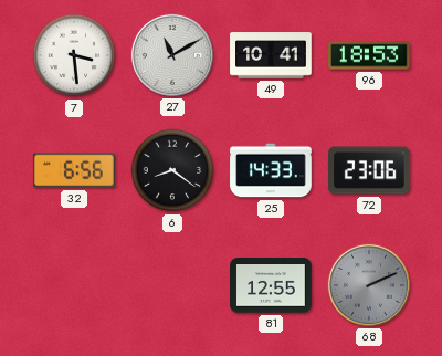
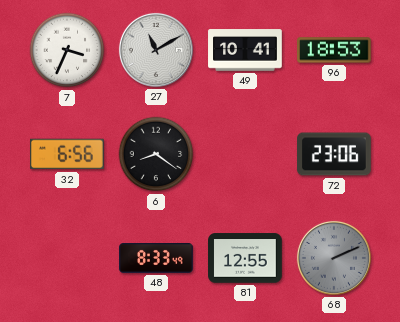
7: 3:29 -> 3:34
25: 14:33 -> none
48: none -> 8:33
